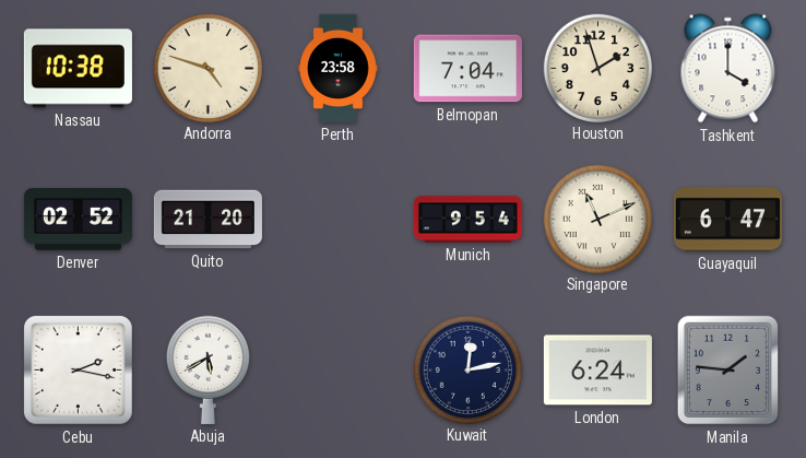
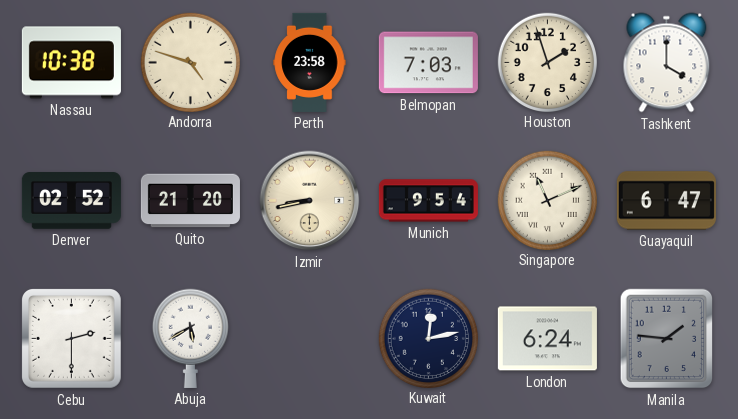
Belmopan: 7:04 -> 7:03
Izmir: none -> 8:43
Cebu: 2:17 -> 2:30
